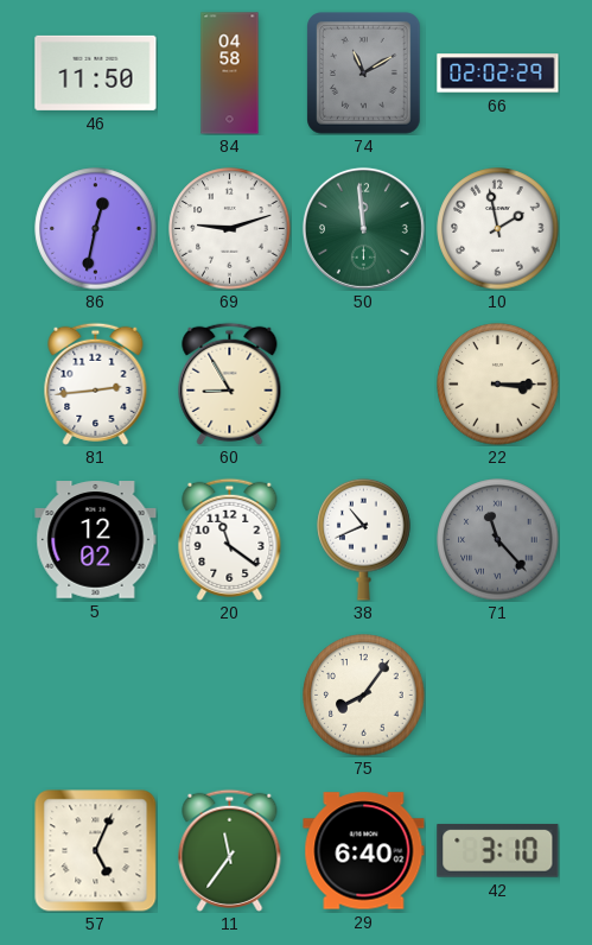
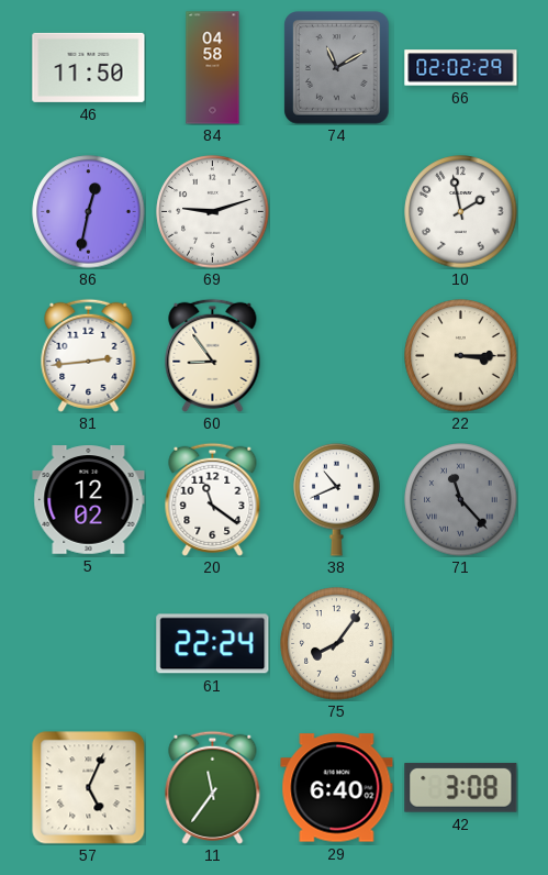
50: 11:59 -> none
60: 8:55 -> 8:54
61: none -> 22:24
42: 3:10 -> 3:08
